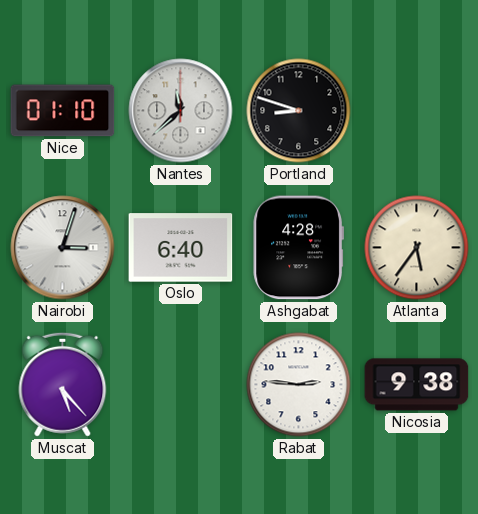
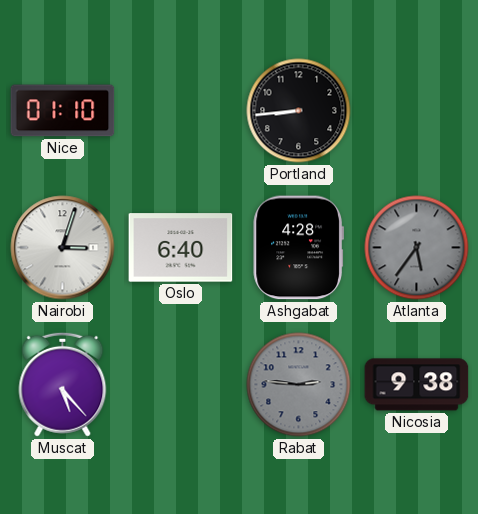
Nantes: 11:38 -> none
Portland: 8:48 -> 8:44
Atlanta dial: cream -> grey
Rabat dial: white -> grey
